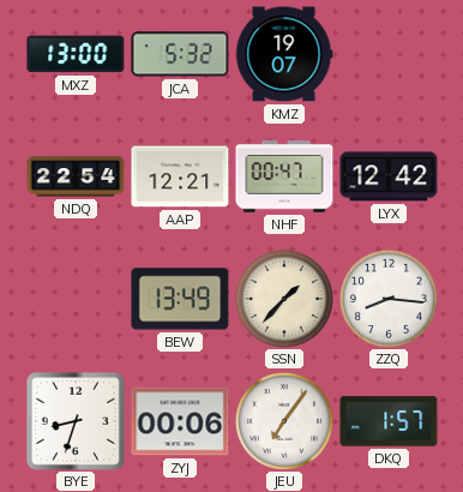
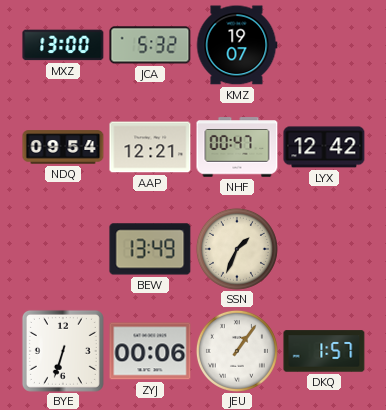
NDQ: 22:54 -> 09:54
SSN: 1:37 -> 1:34
ZZQ: 8:16 -> none
BYE: 8:33 -> 6:33
JEU: 7:06 -> 1:06
